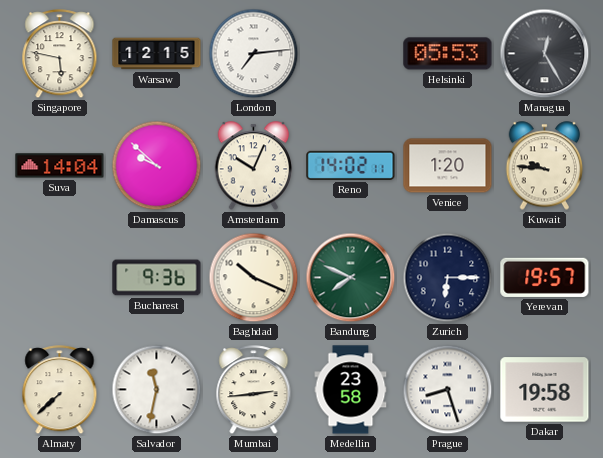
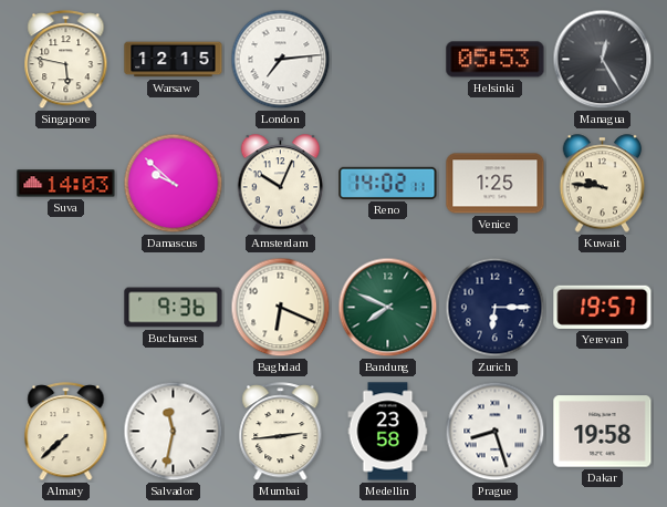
Suva: 14:04 -> 14:03
Venice: 1:20 -> 1:25
Baghdad: 10:19 -> 6:19
